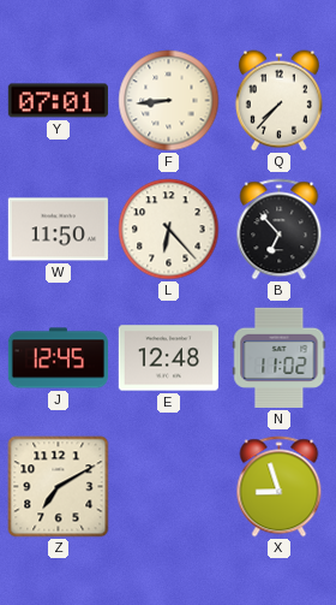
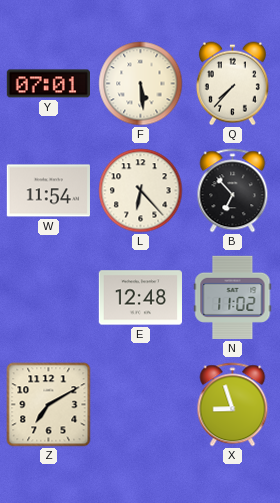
F: 8:44 -> 5:29
W: 11:50 -> 11:54
J: 12:45 -> none
